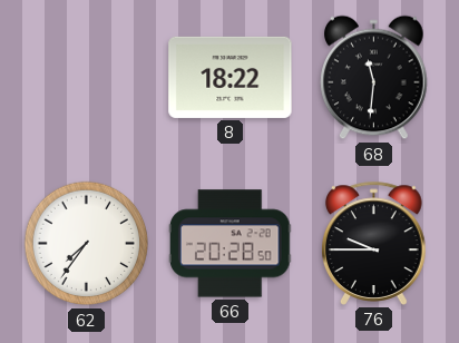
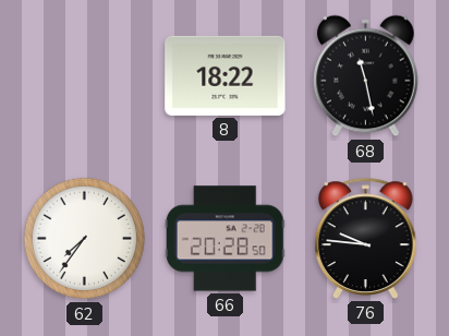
68: 11:31 -> 11:28
76: 9:45 -> 9:46
